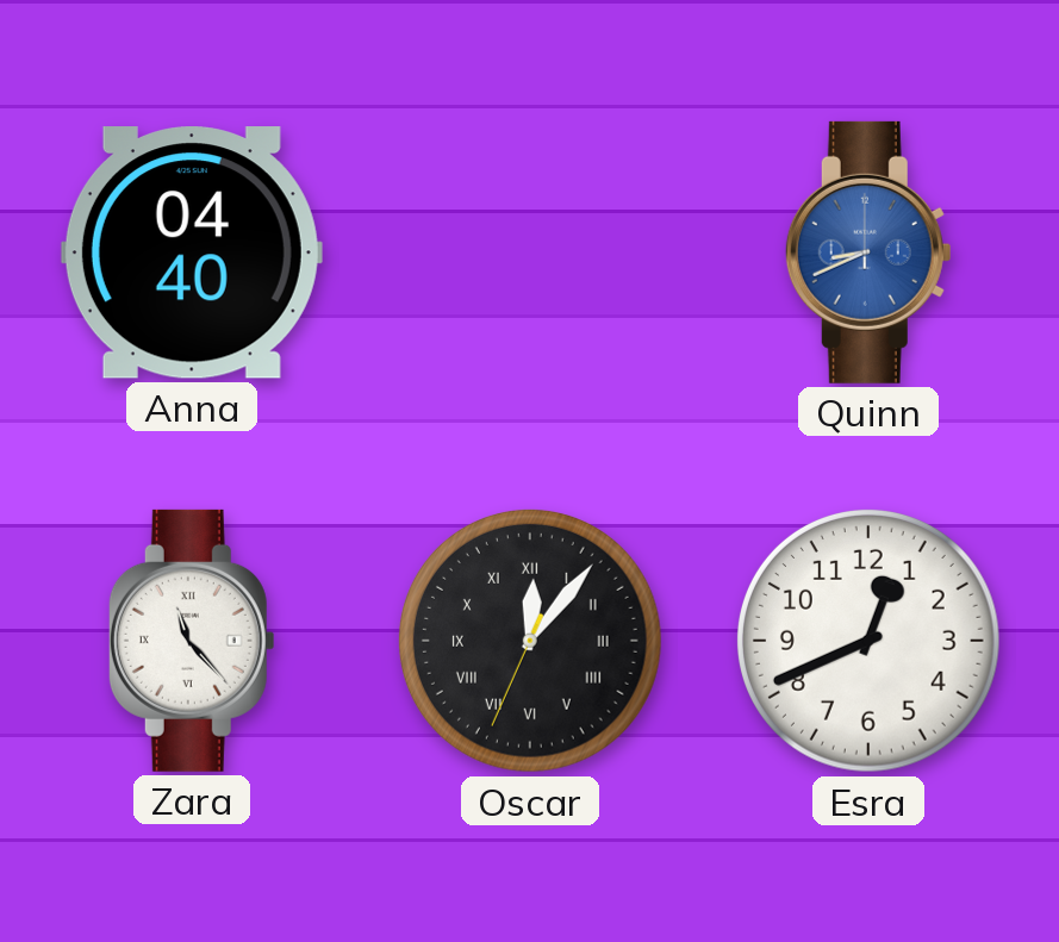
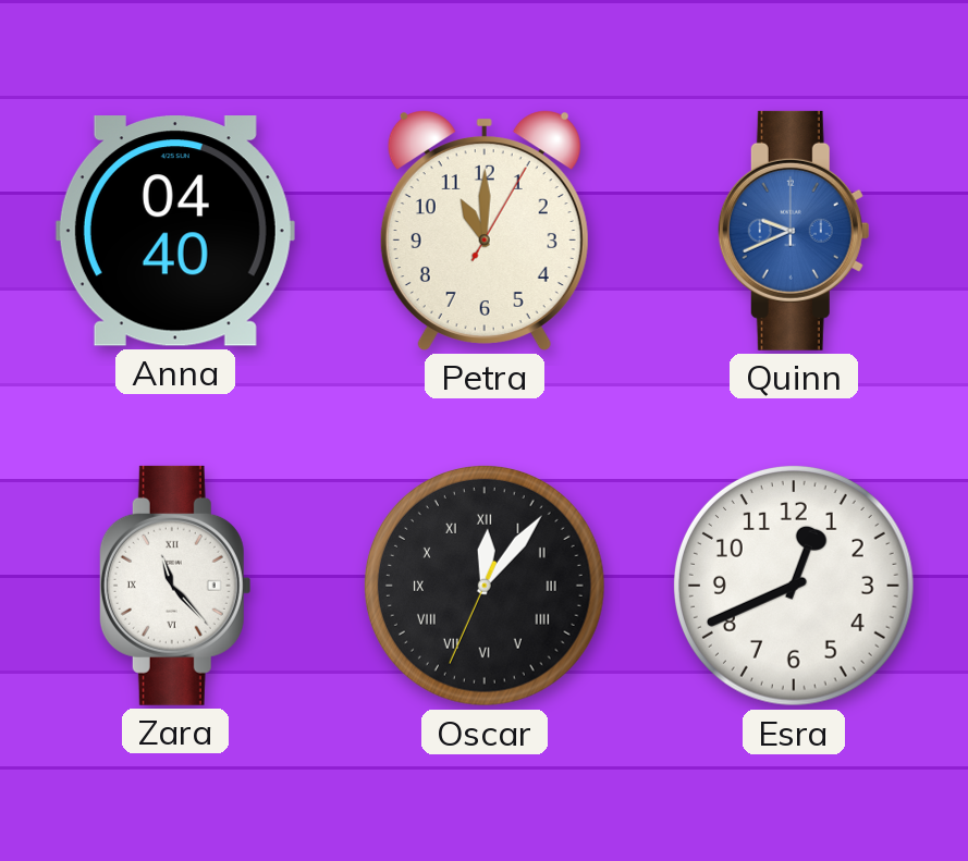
Petra: none -> 11:00
Quinn: 8:41 -> 9:41
